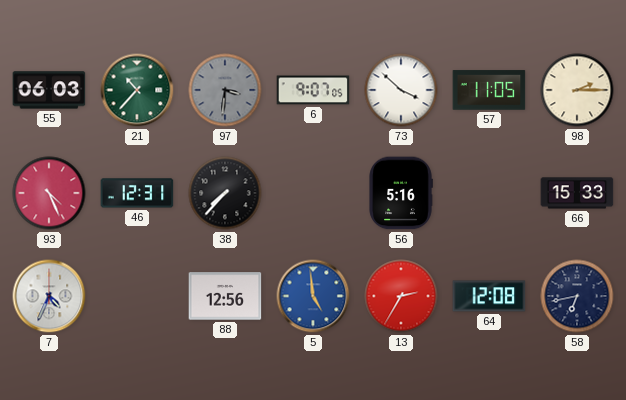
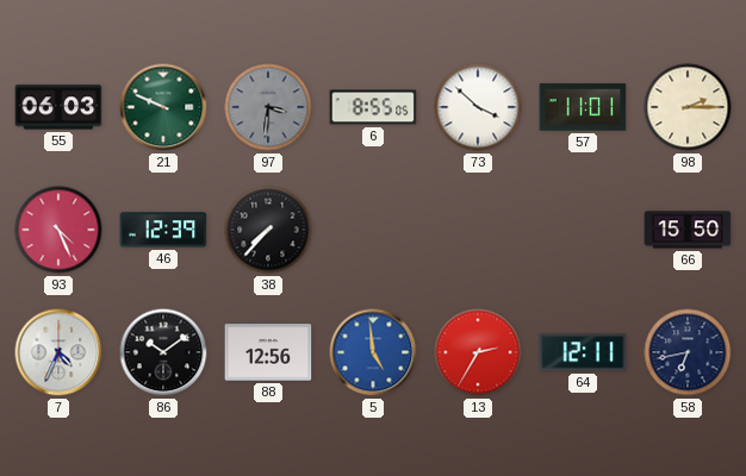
21: 10:37 -> 9:49
6: 9:07 -> 8:55
57: 11:05 -> 11:01
46: 12:31 -> 12:39
56: 5:16 -> none
66: 15:33 -> 15:50
86: none -> 10:09
64: 12:08 -> 12:11
